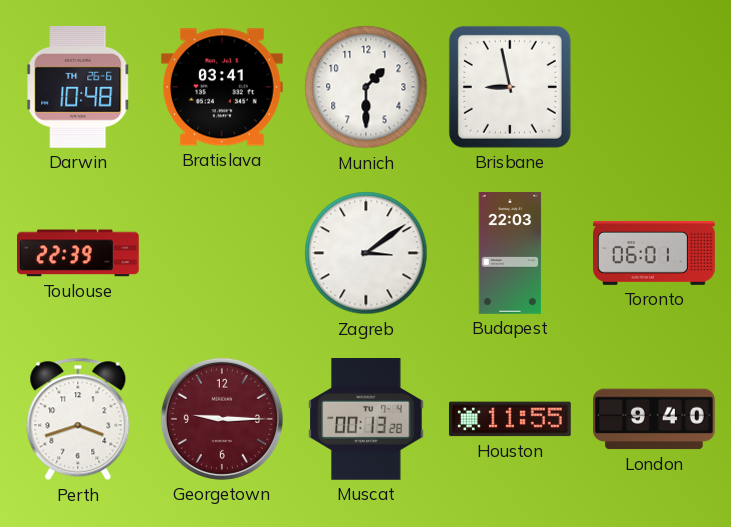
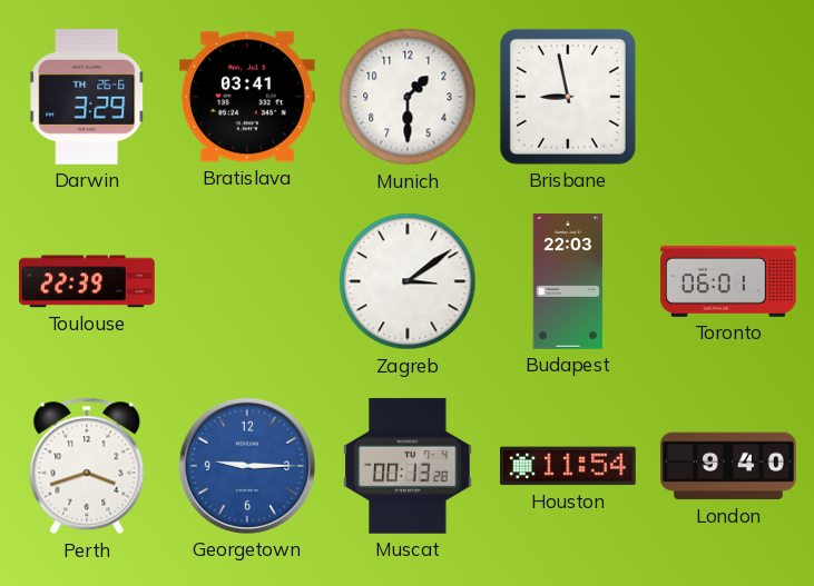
Darwin: 10:48 -> 3:29
Georgetown dial: burgundy -> blue
Houston: 11:55 -> 11:54
